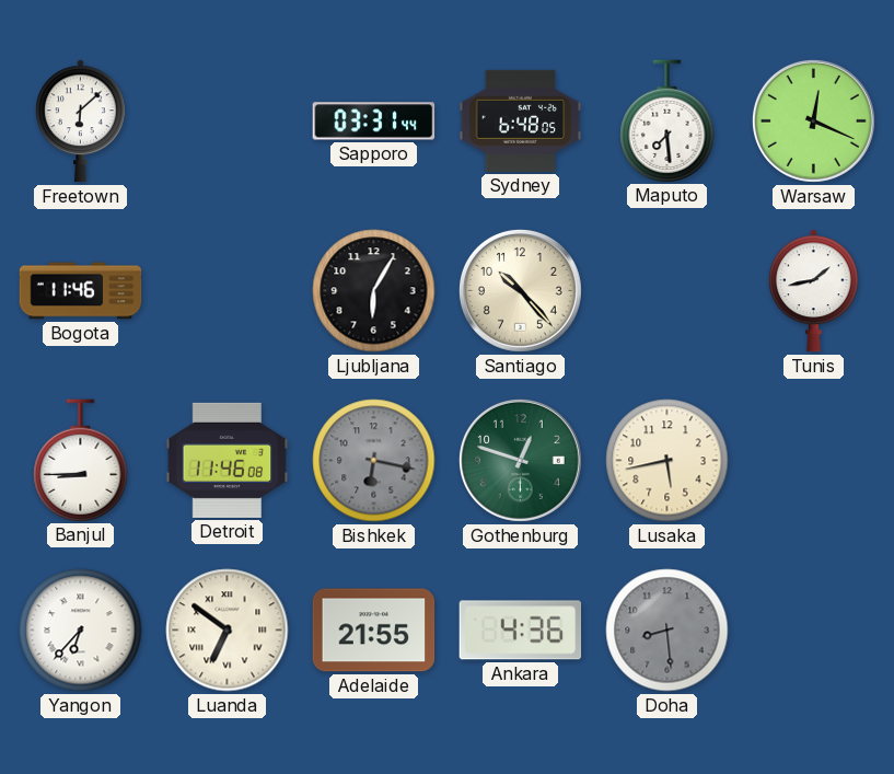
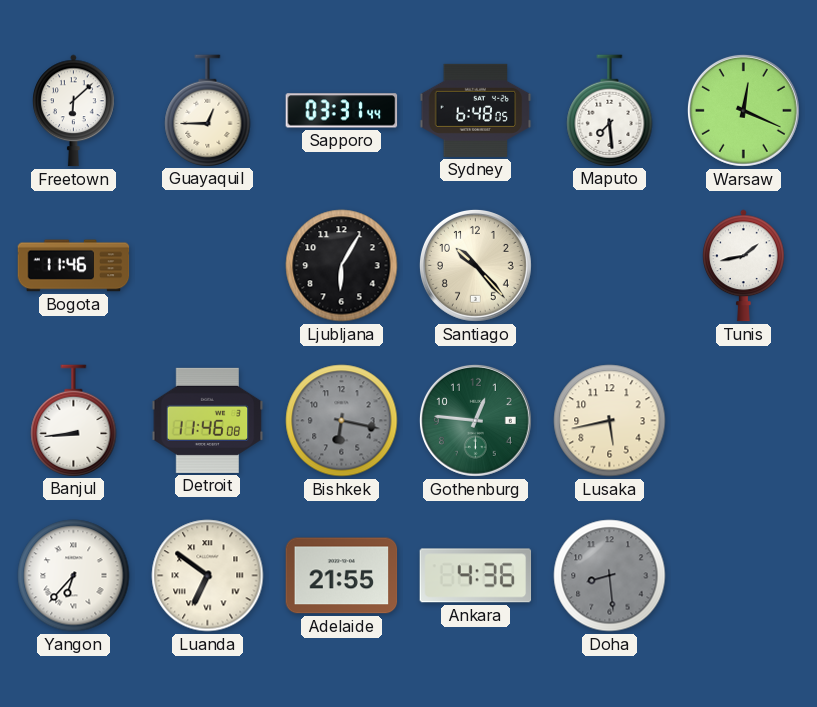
Guayaquil: none -> 12:45
Banjul: 8:45 -> 8:44
Gothenburg: 12:48 -> 12:46
